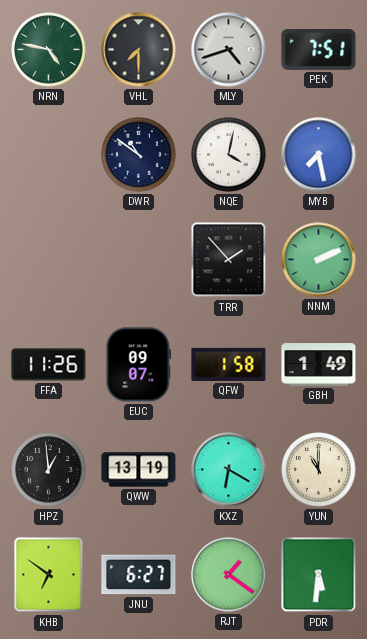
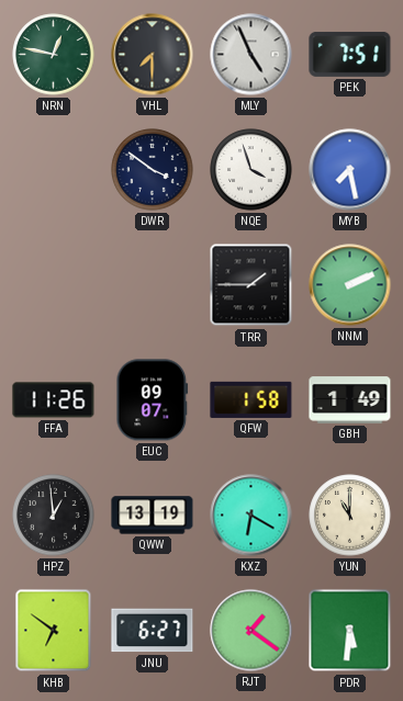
NRN: 4:47 -> 12:47
MLY: 4:42 -> 4:56
DWR: 10:51 -> 3:51
NQE: 4:02 -> 3:57
TRR: 1:53 -> 1:45
